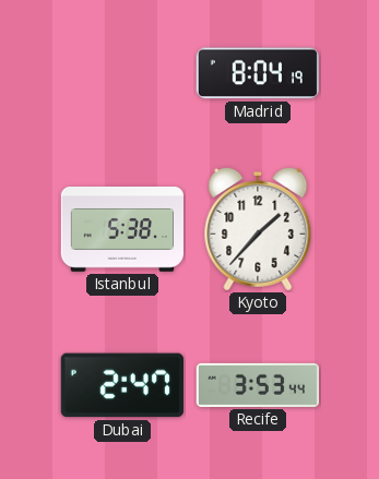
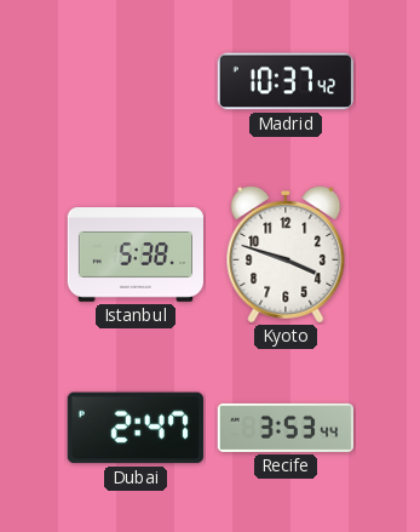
Madrid: 8:04 -> 10:37
Kyoto: 1:37 -> 3:48
